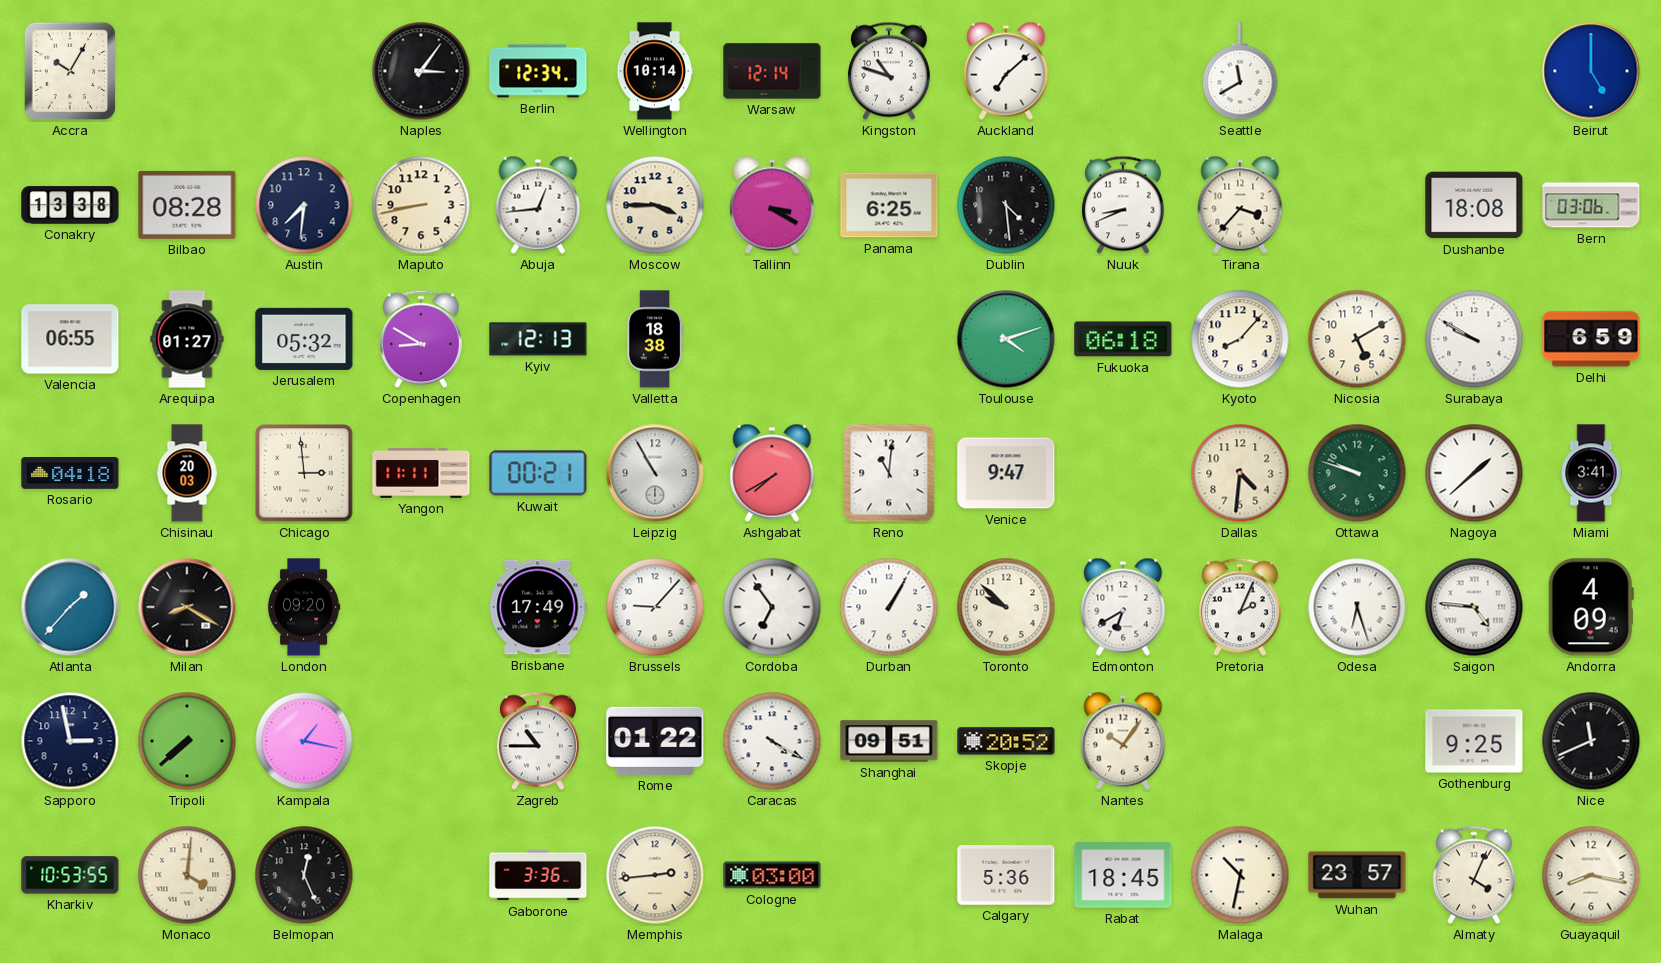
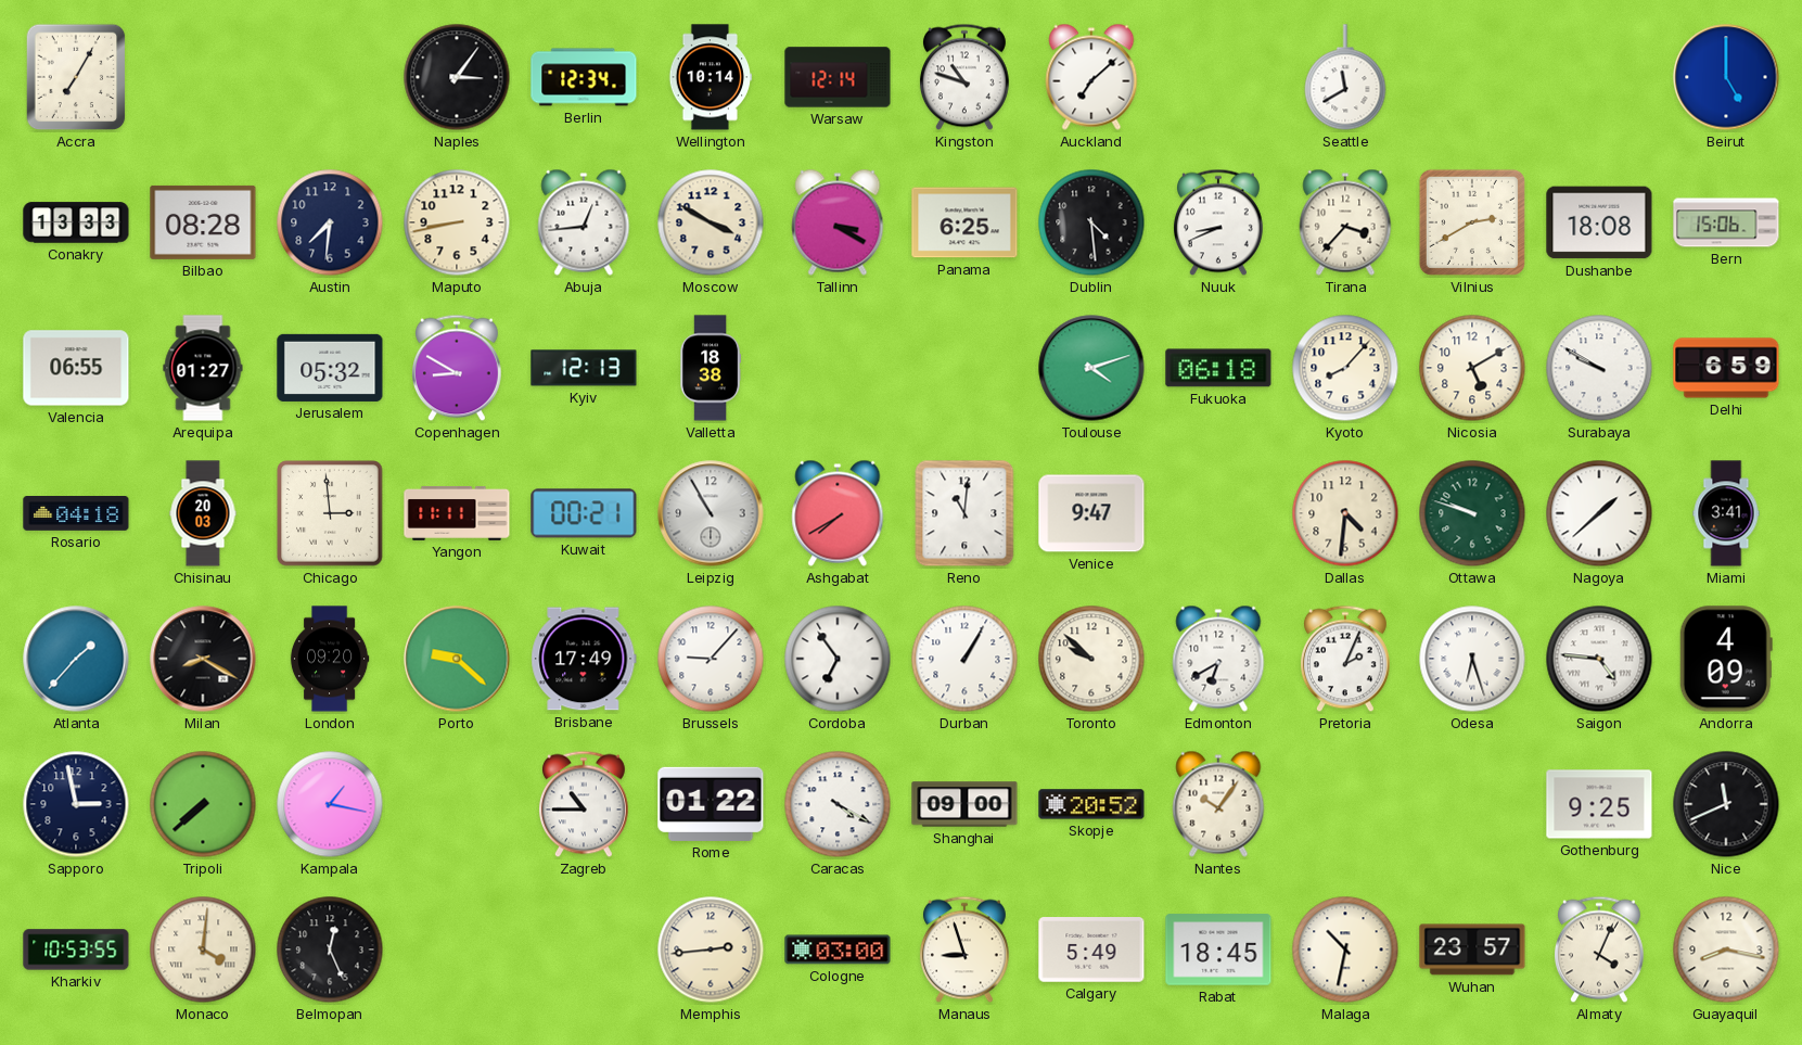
Accra: 10:05 -> 7:05
Conakry: 13:38 -> 13:33
Moscow: 3:45 -> 3:50
Vilnius: none -> 2:40
Bern: 03:06 -> 15:06
Porto: none -> 9:22
Shanghai: 09:51 -> 09:00
Gaborone: 3:36 -> none
Manaus: none -> 8:57
Calgary: 5:36 -> 5:49
